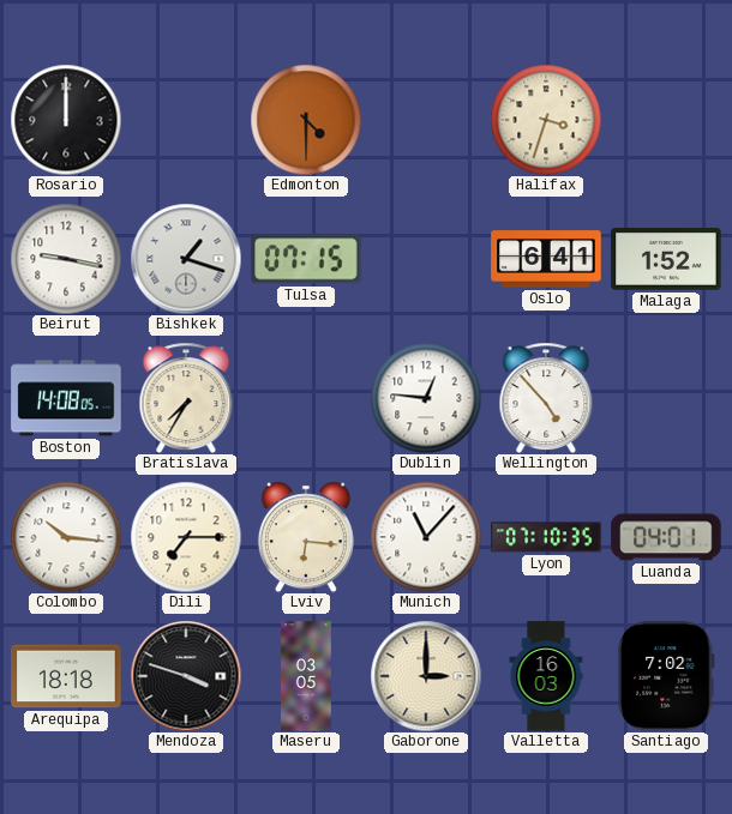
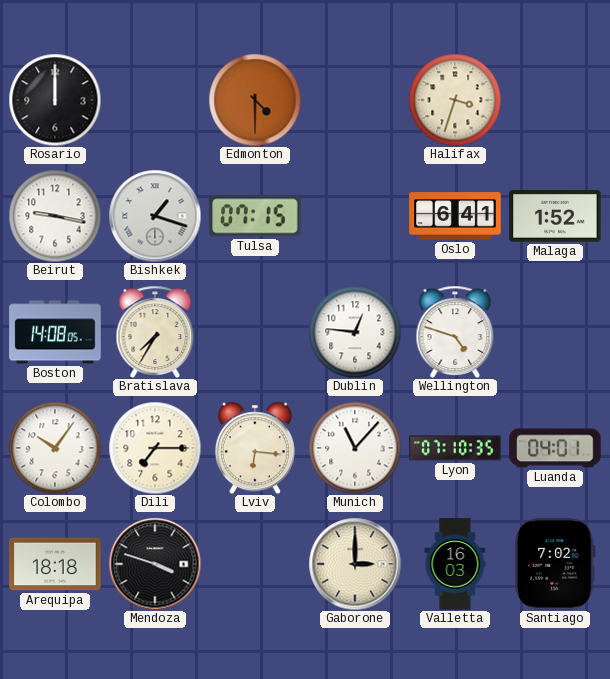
Wellington: 4:53 -> 4:48
Colombo: 10:16 -> 10:06
Maseru: 03:05 -> none
